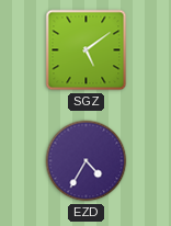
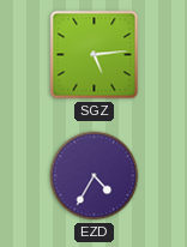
SGZ: 5:09 -> 5:14
